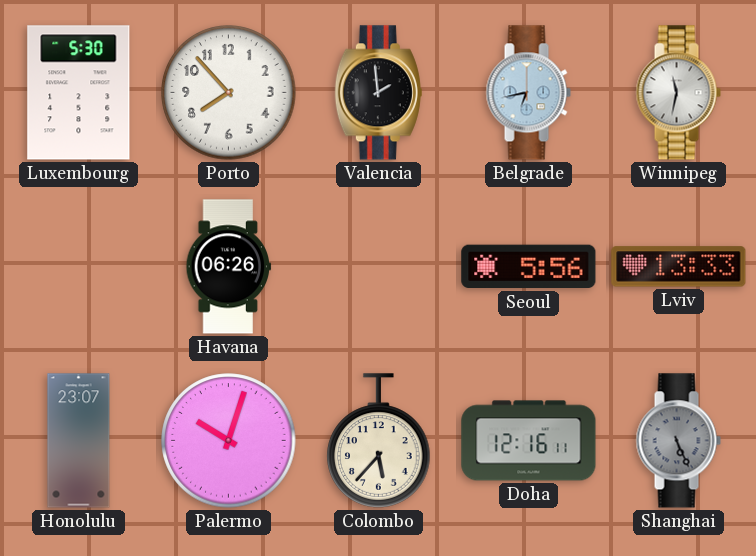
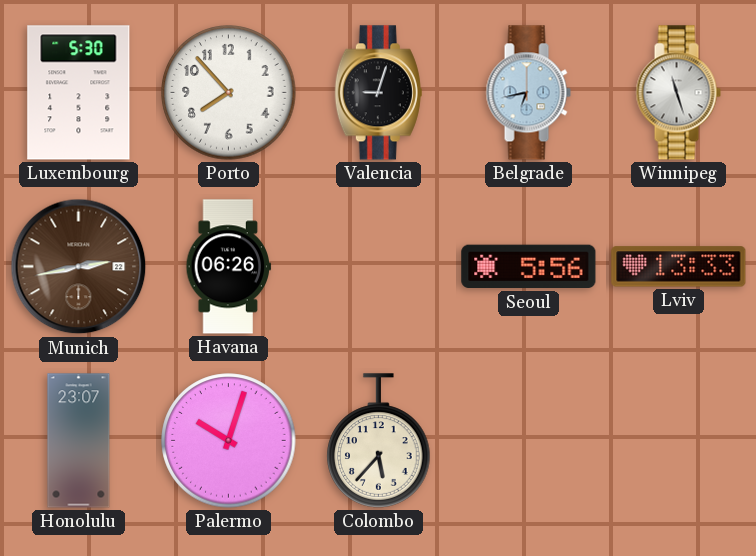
Valencia: 1:59 -> 9:03
Winnipeg: 11:32 -> 11:27
Munich: none -> 2:43
Doha: 12:16 -> none
Shanghai: 5:26 -> none
